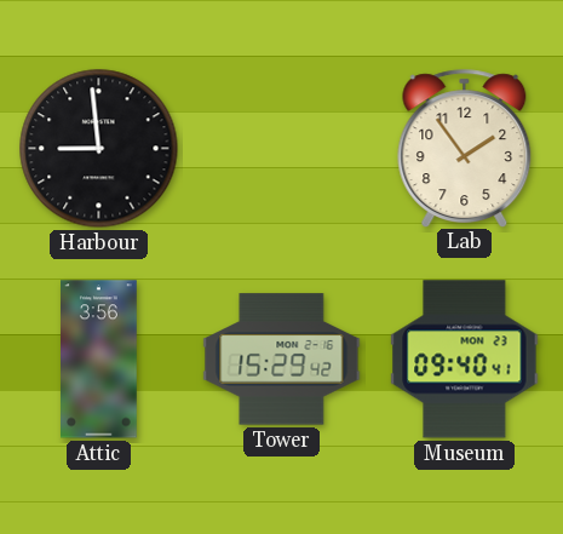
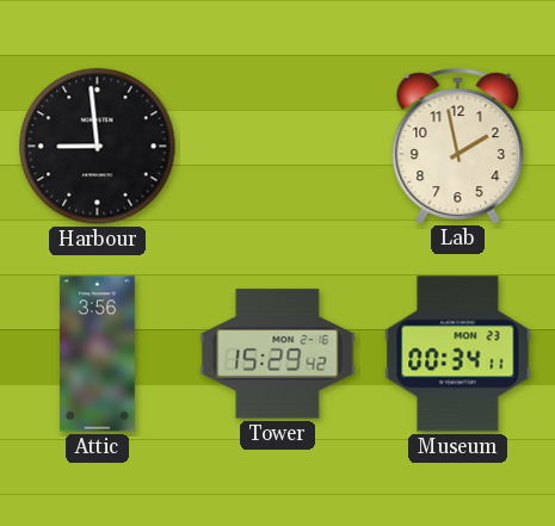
Lab: 1:54 -> 1:58
Museum: 09:40 -> 00:34
